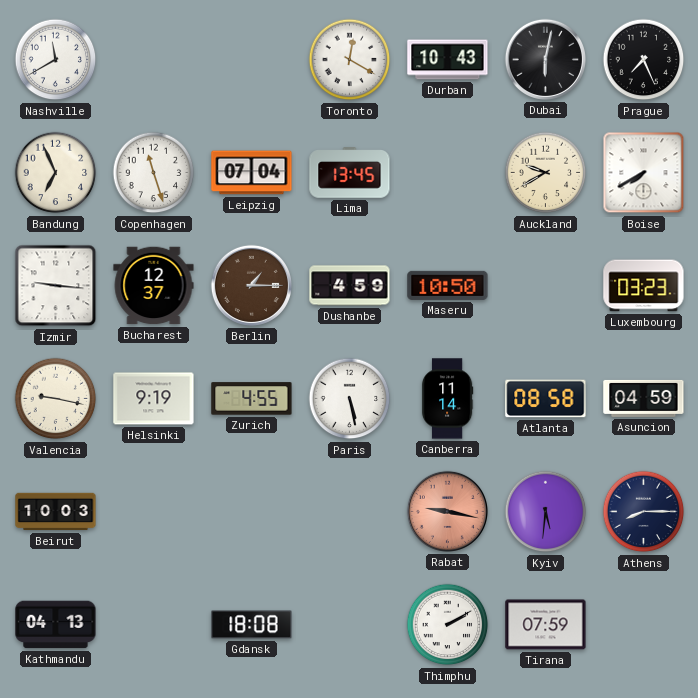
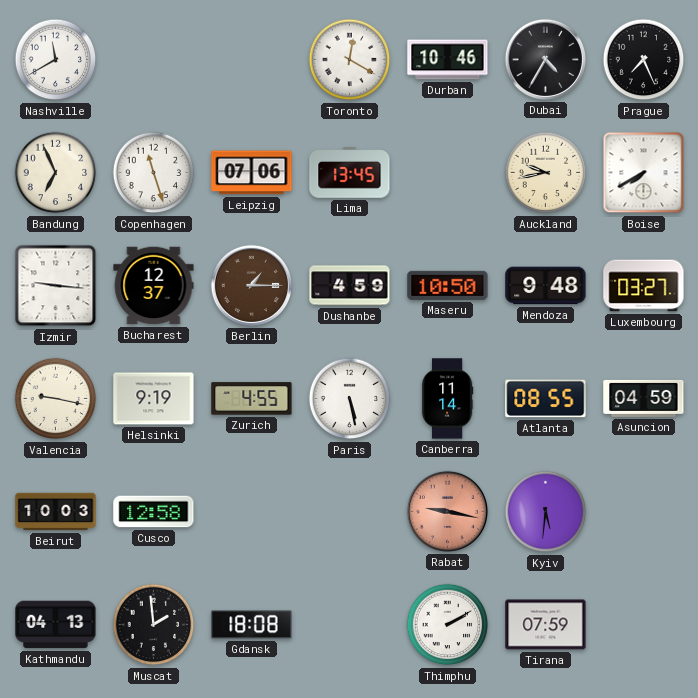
Durban: 10:43 -> 10:46
Dubai: 6:02 -> 4:35
Leipzig: 07:04 -> 07:06
Auckland: 9:40 -> 9:43
Mendoza: none -> 9:48
Luxembourg: 03:23 -> 03:27
Atlanta: 08:58 -> 08:55
Cusco: none -> 12:58
Athens: 8:15 -> none
Muscat: none -> 1:59
